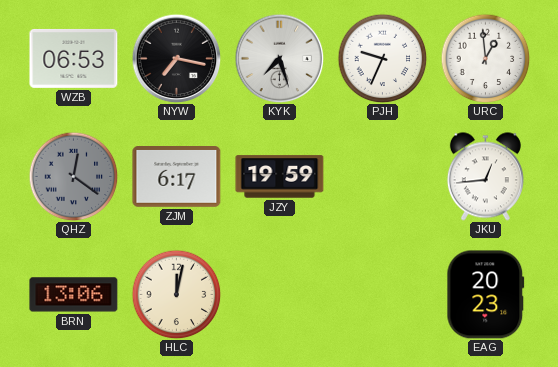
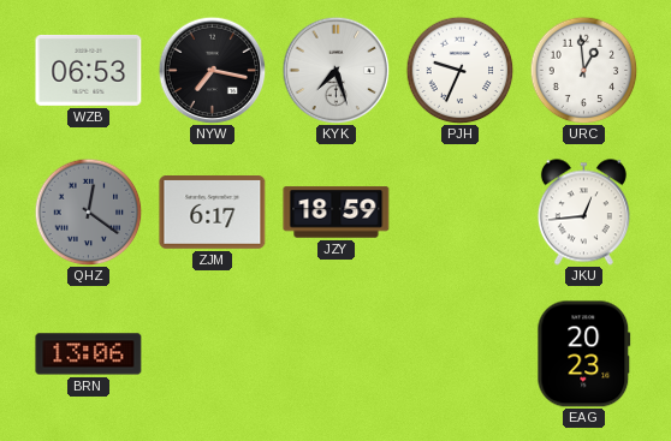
JZY: 19:59 -> 18:59
HLC: 12:02 -> none
